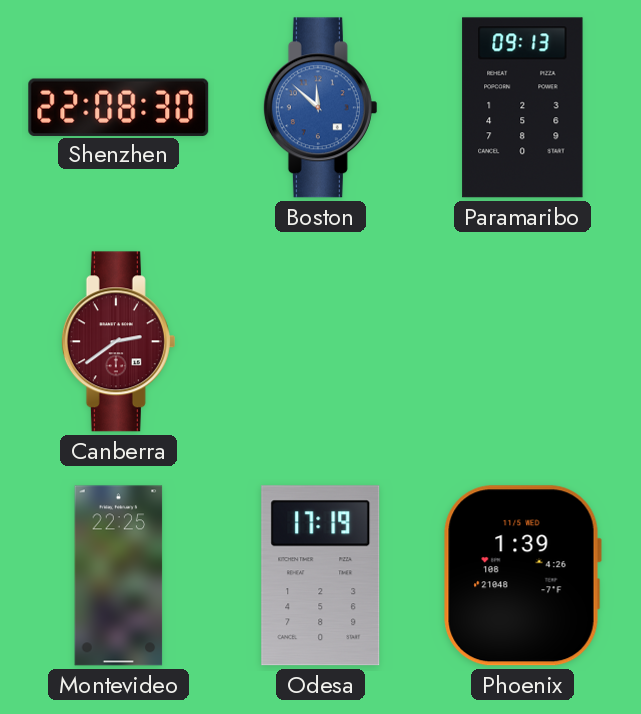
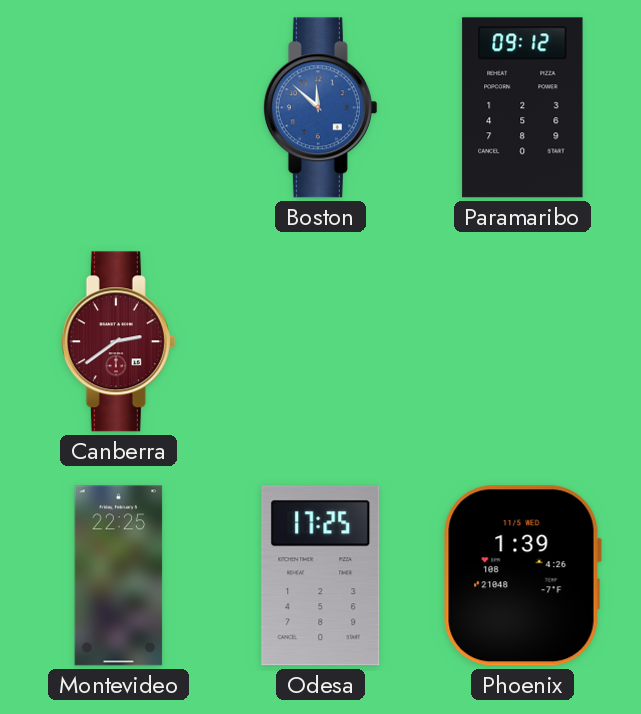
Shenzhen: 22:08 -> none
Paramaribo: 09:13 -> 09:12
Odesa: 17:19 -> 17:25
